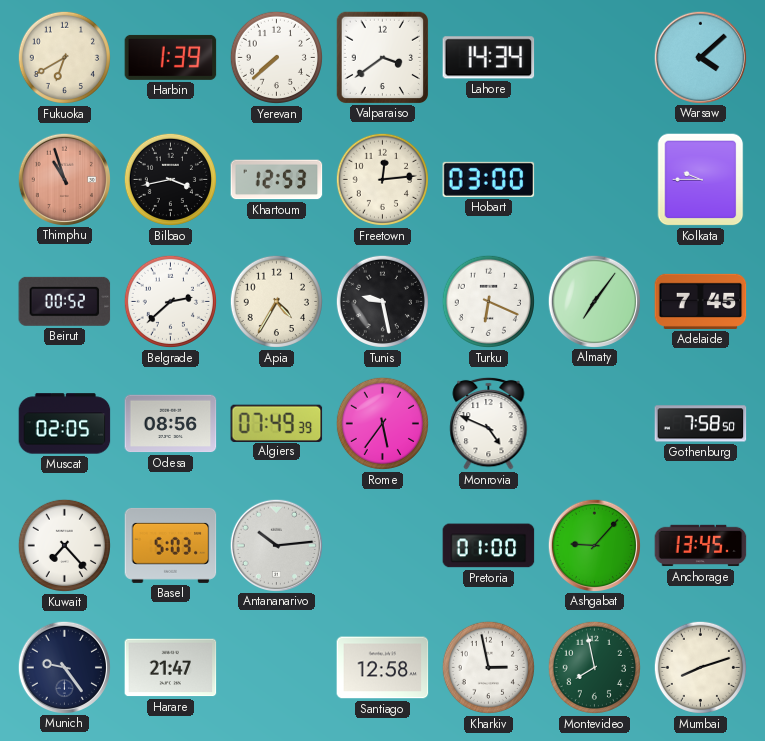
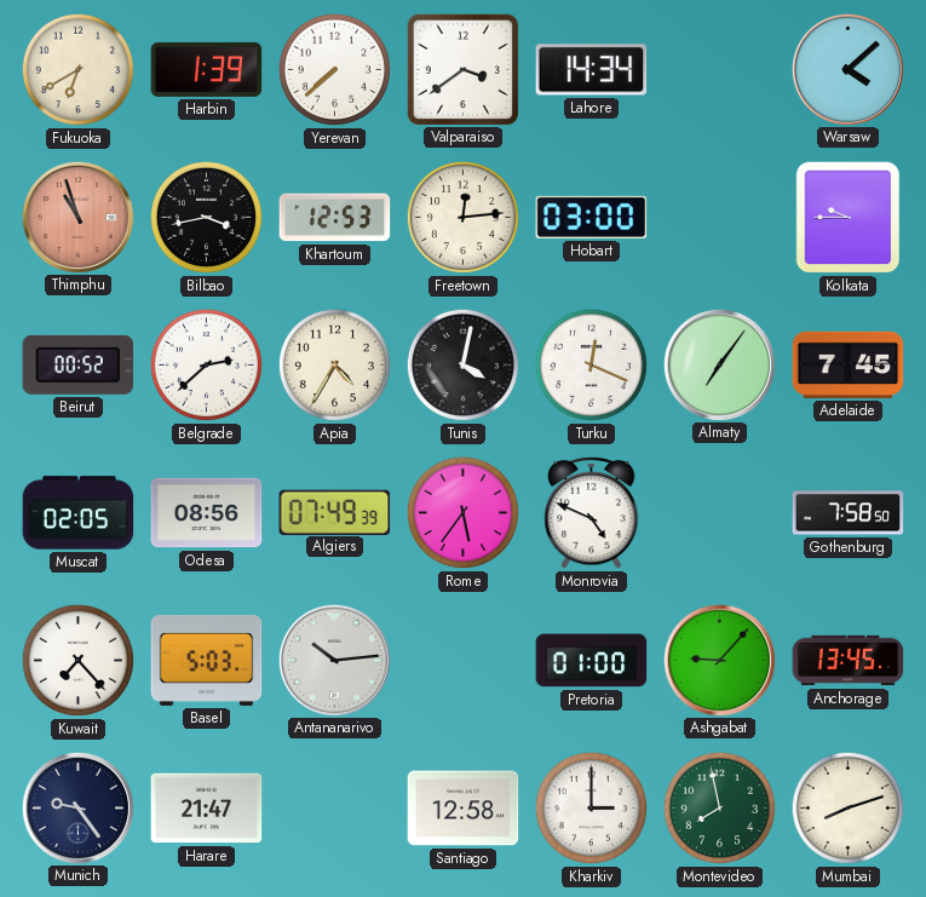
Tunis: 9:28 -> 4:02
Turku: 6:19 -> 12:19
Kharkiv: 2:58 -> 3:00
